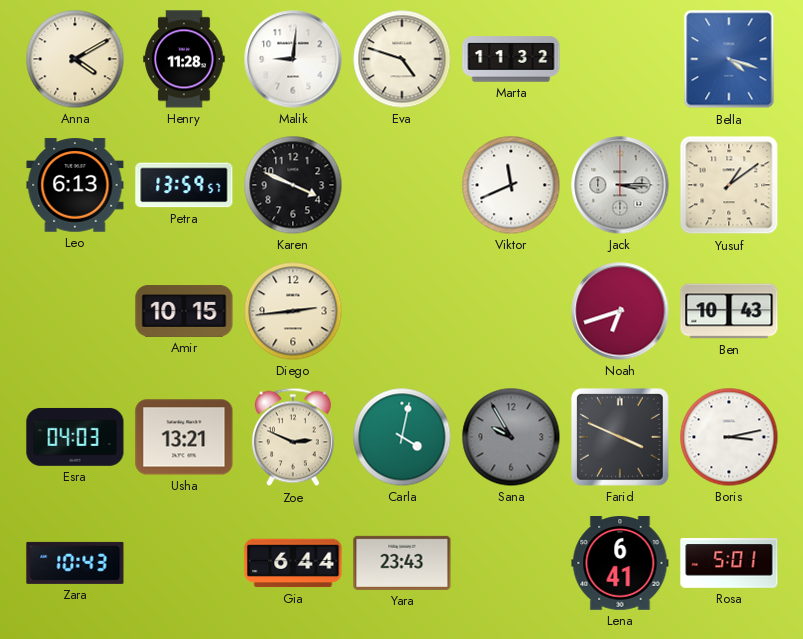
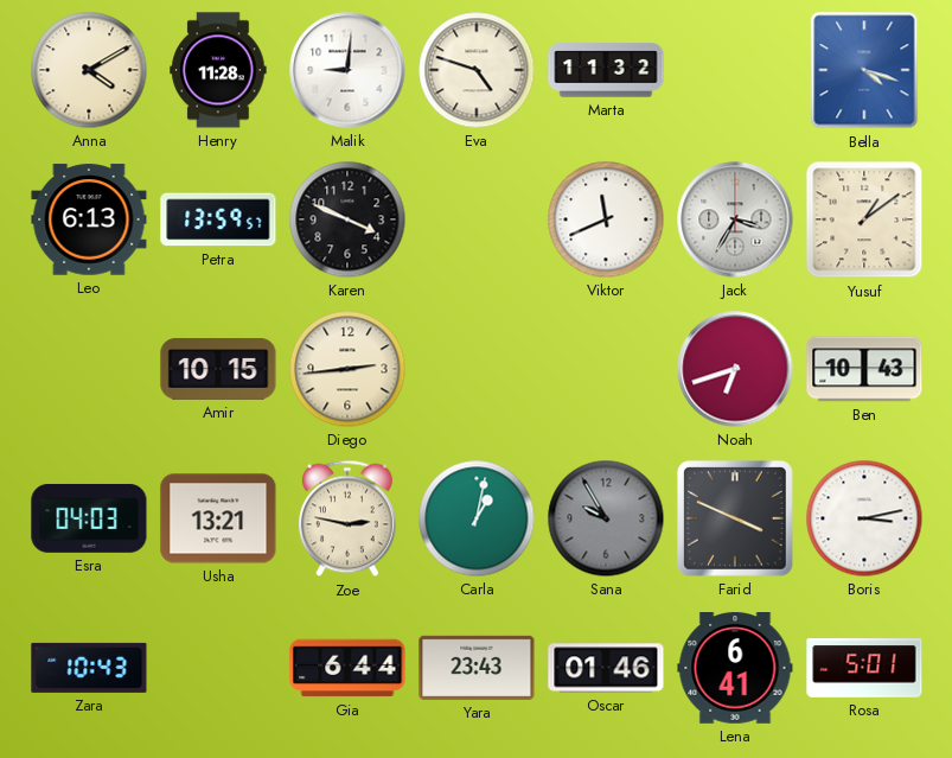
Jack: 3:15 -> 3:35
Zoe: 2:49 -> 2:47
Carla: 4:02 -> 1:02
Oscar: none -> 01:46
